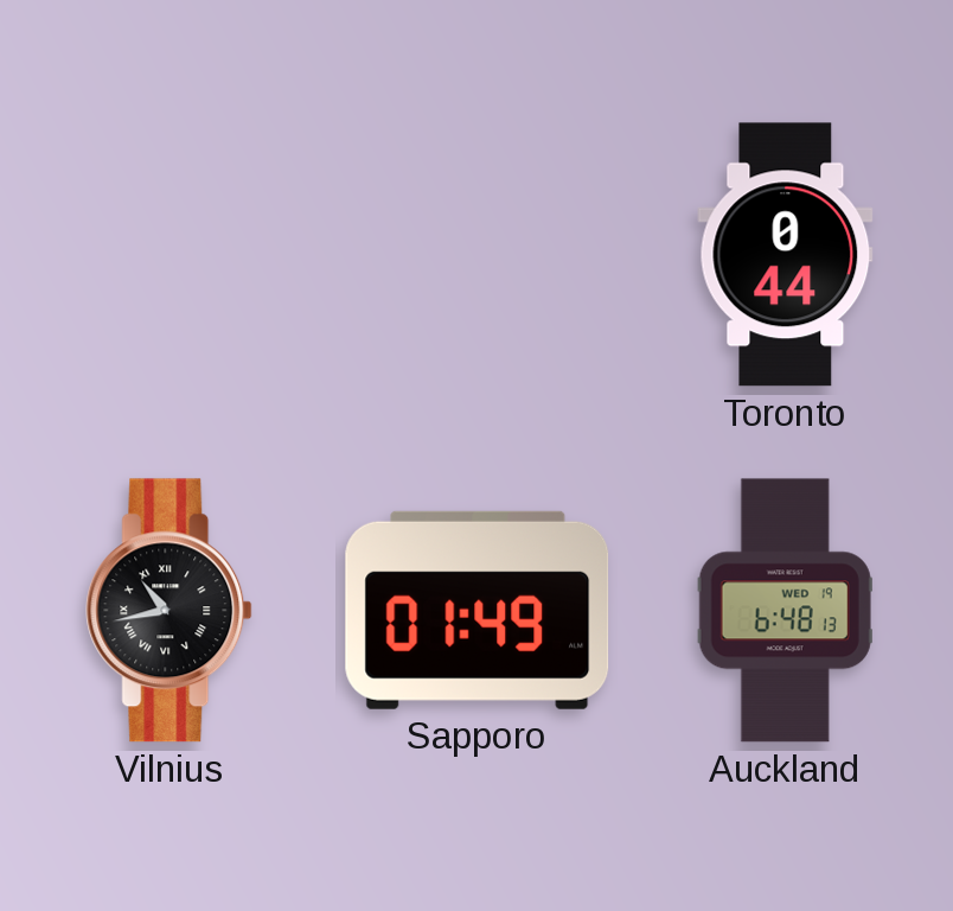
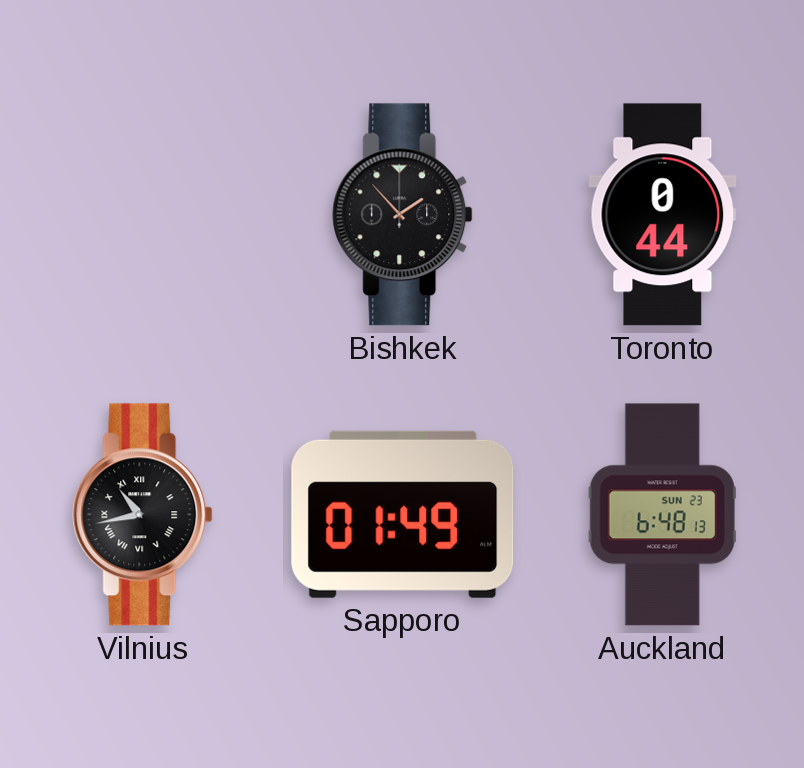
Bishkek: none -> 1:53
Auckland date: WED 19 -> SUN 23
